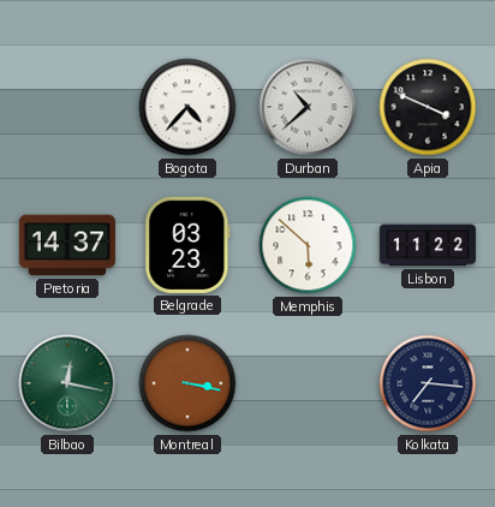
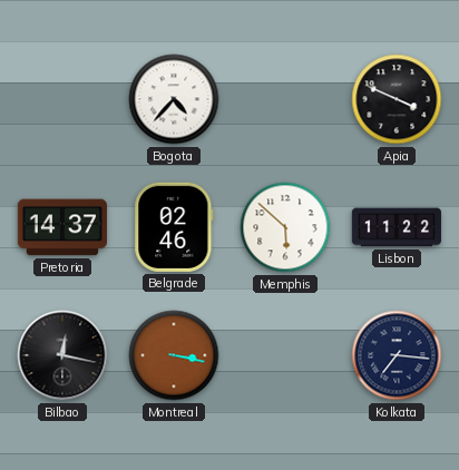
Durban: 10:38 -> none
Belgrade: 03:23 -> 02:46
Bilbao dial: green -> black
